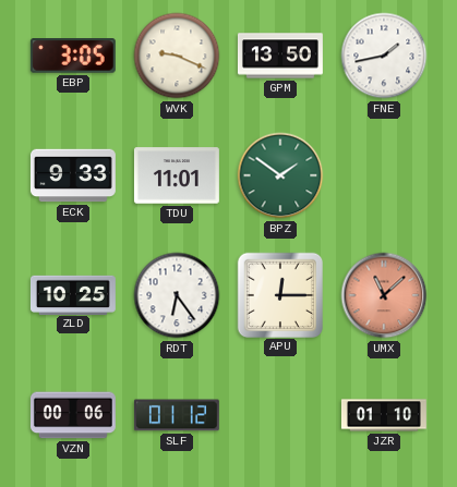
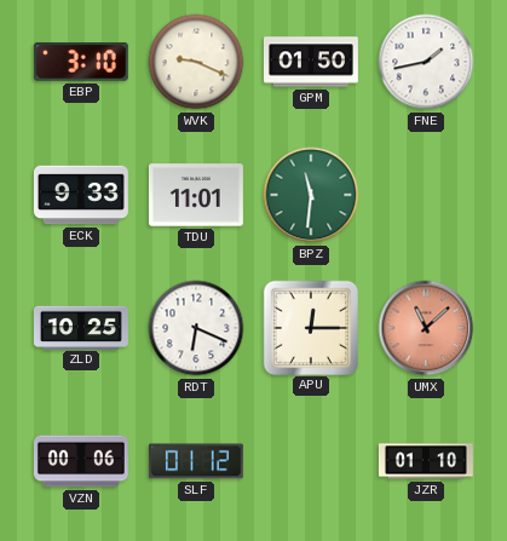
EBP: 3:05 -> 3:10
GPM: 13:50 -> 01:50
BPZ: 1:51 -> 11:31
RDT: 6:24 -> 6:19
